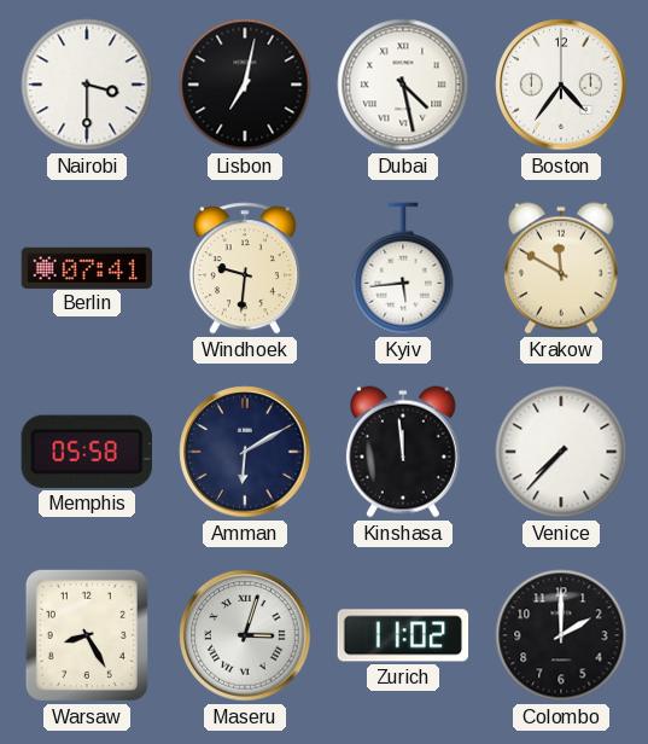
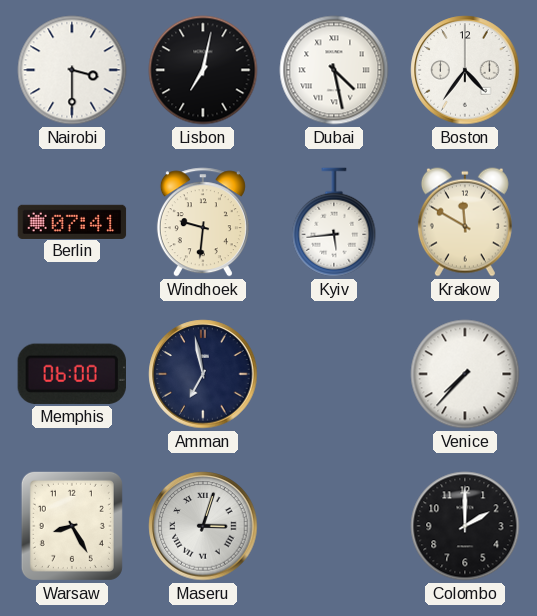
Memphis: 05:58 -> 06:00
Amman: 6:10 -> 6:58
Kinshasa: 11:59 -> none
Zurich: 11:02 -> none
